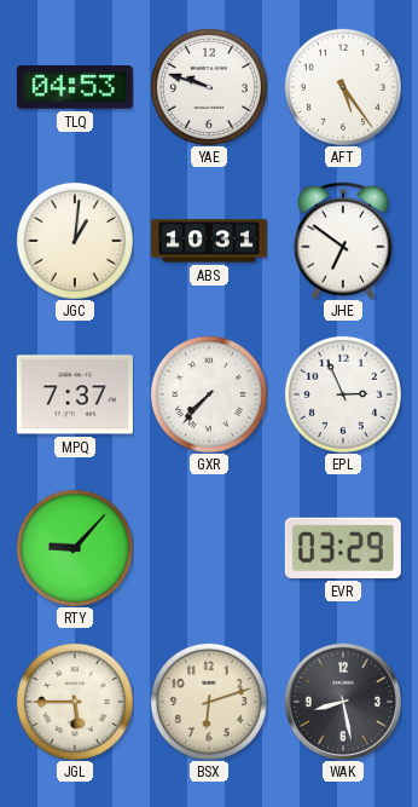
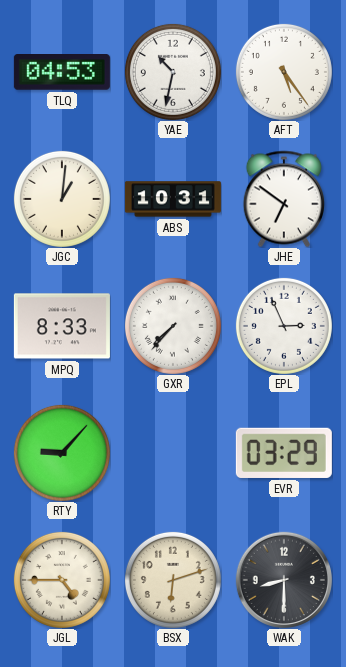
YAE: 9:48 -> 10:32
MPQ: 7:37 -> 8:33
JGL: 5:45 -> 4:45
WAK: 8:28 -> 8:30
